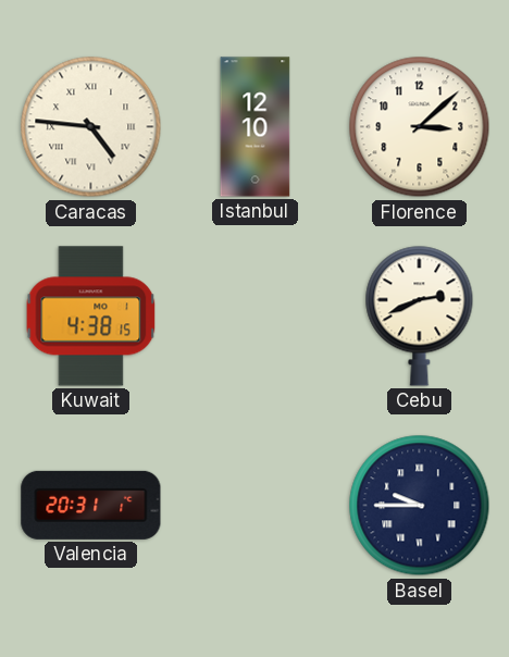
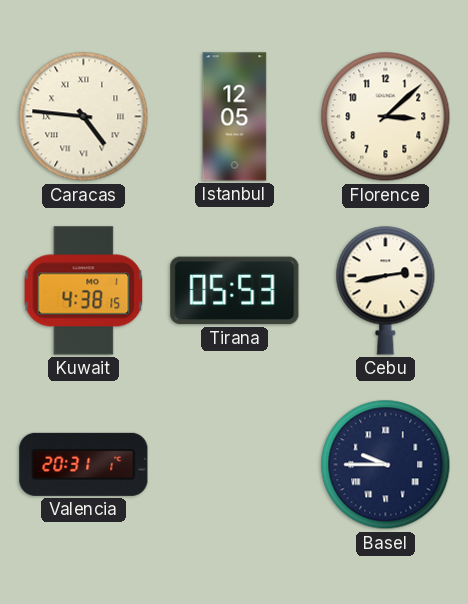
Istanbul: 12:10 -> 12:05
Tirana: none -> 05:53
Cebu: 2:41 -> 2:43
